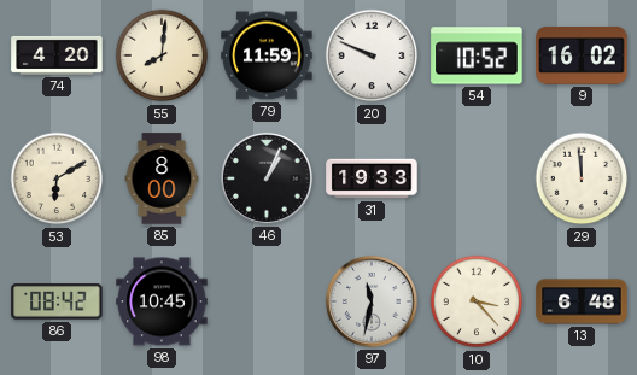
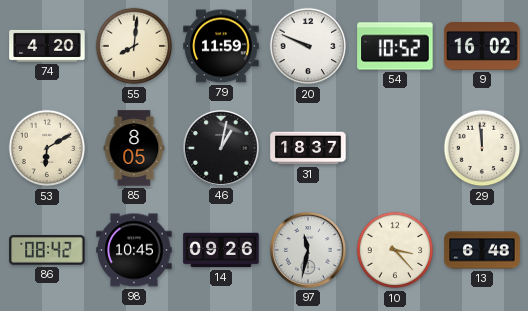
85: 8:00 -> 8:05
46: 1:04 -> 1:02
31: 19:33 -> 18:37
14: none -> 09:26
